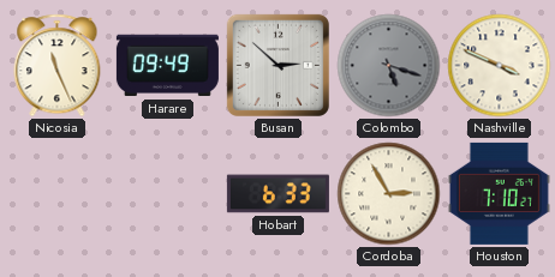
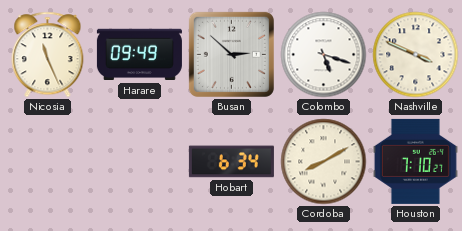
Colombo dial: grey -> white
Hobart: 6:33 -> 6:34
Cordoba: 2:55 -> 8:10
